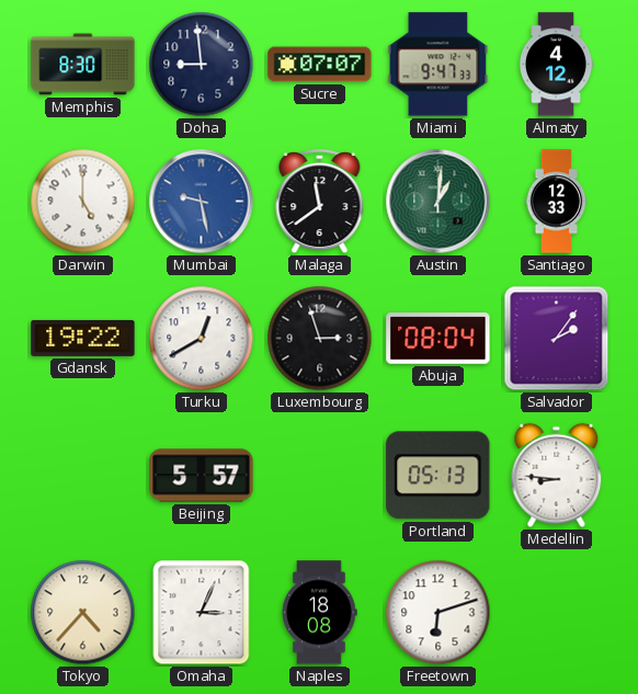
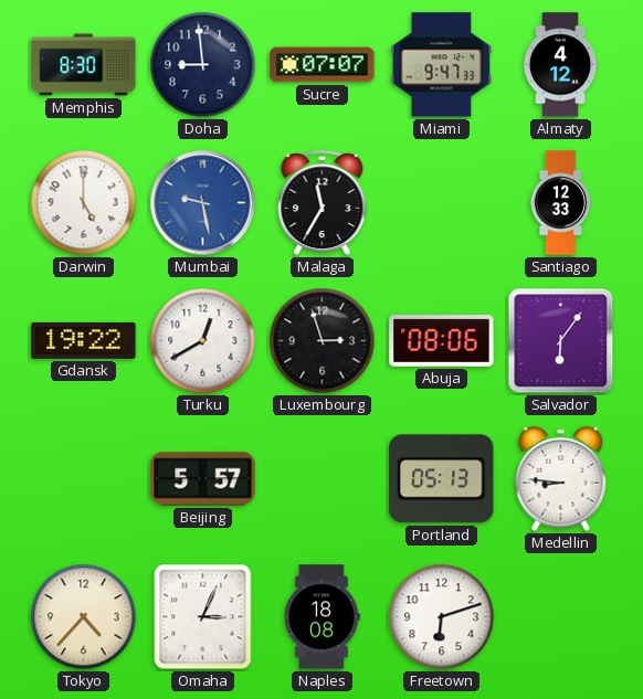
Malaga: 11:39 -> 11:35
Austin: 1:01 -> none
Abuja: 08:04 -> 08:06
Salvador: 2:06 -> 6:06
